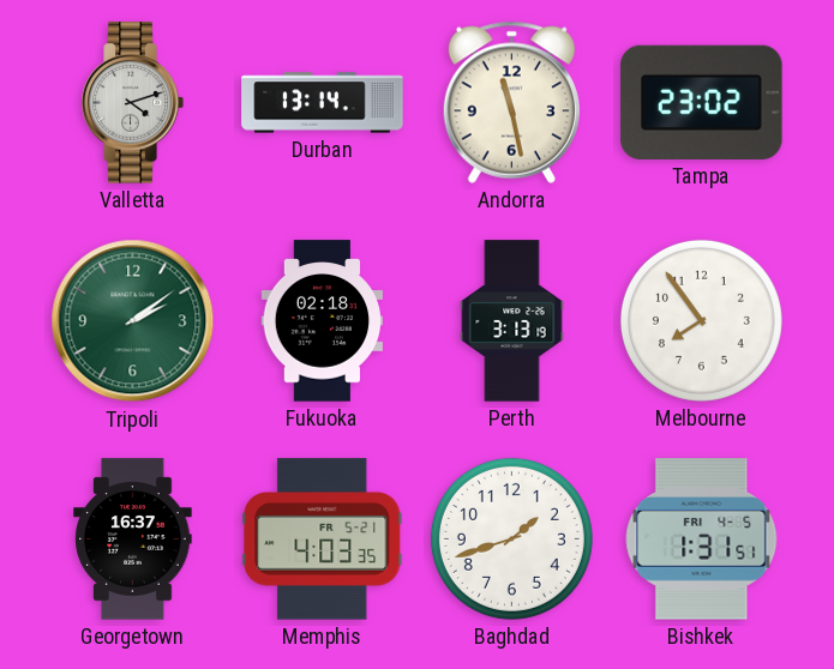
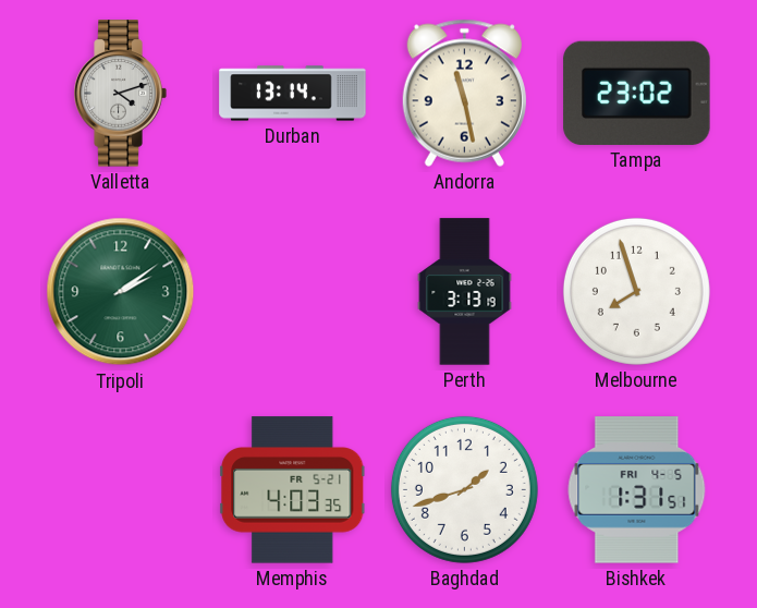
Fukuoka: 02:18 -> none
Melbourne: 7:54 -> 7:57
Georgetown: 16:37 -> none
